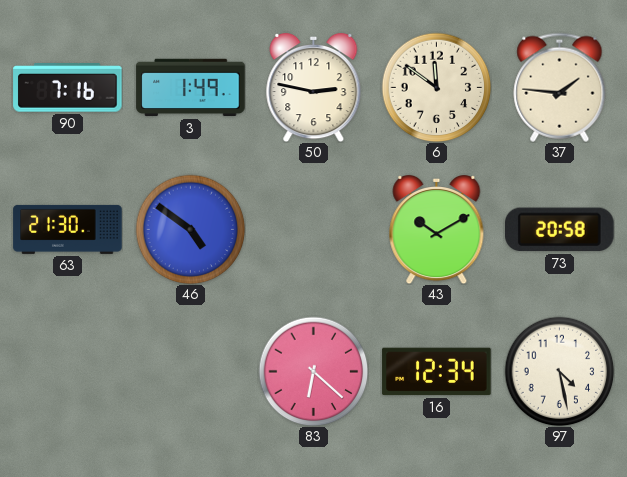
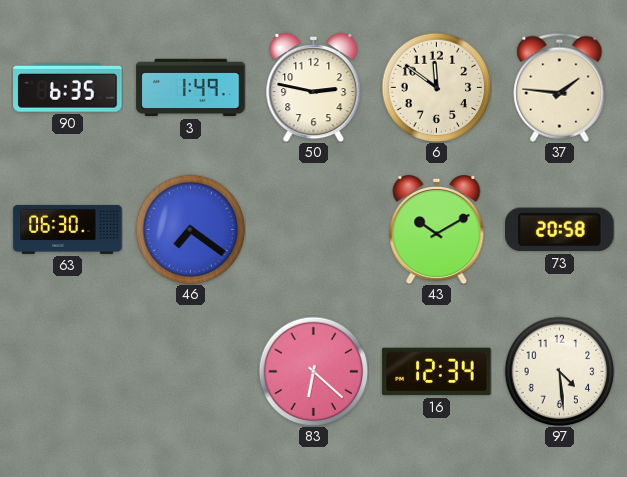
90: 7:16 -> 6:35
63: 21:30 -> 06:30
46: 4:51 -> 7:21
97: 4:28 -> 4:29
